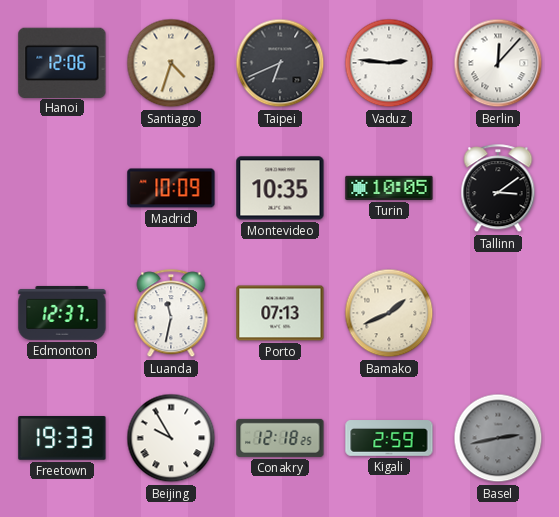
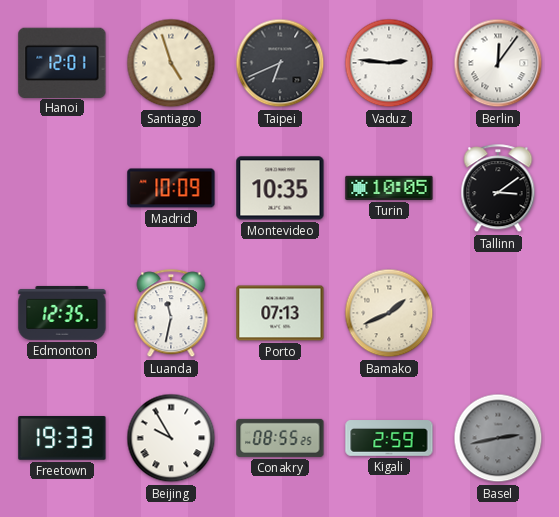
Hanoi: 12:06 -> 12:01
Santiago: 4:33 -> 4:57
Berlin: 12:07 -> 12:06
Edmonton: 12:37 -> 12:35
Conakry: 12:18 -> 08:55
